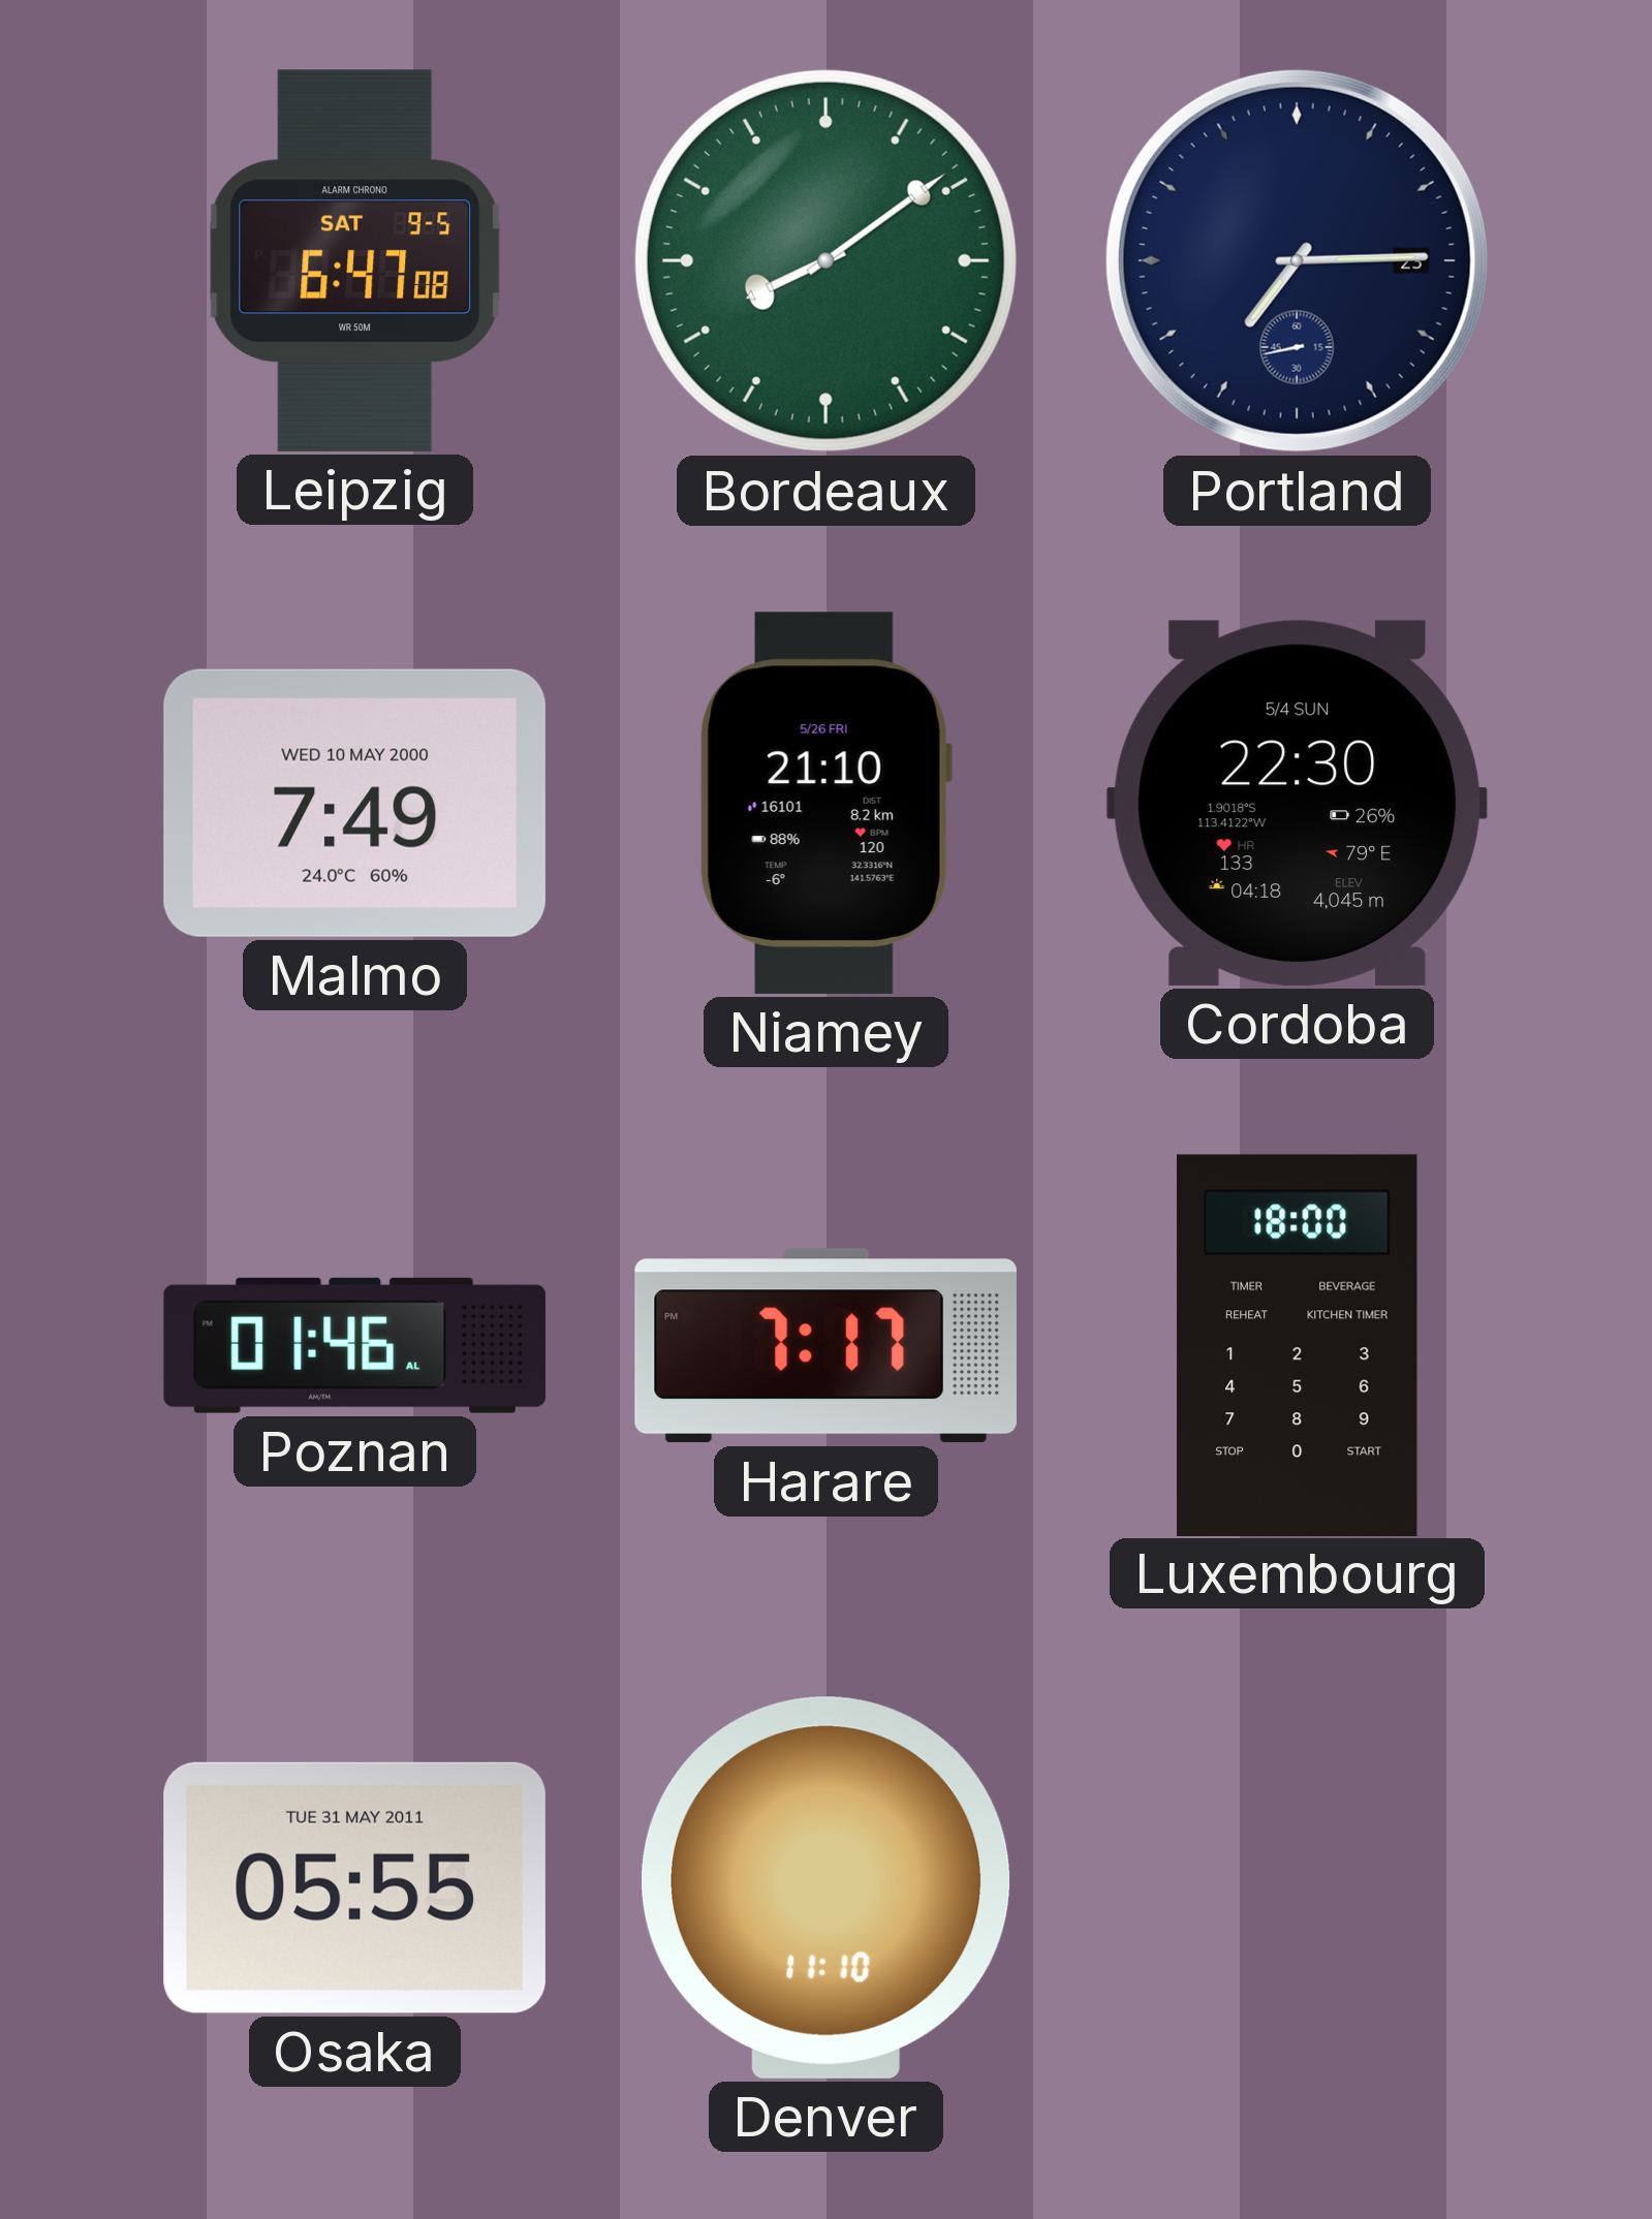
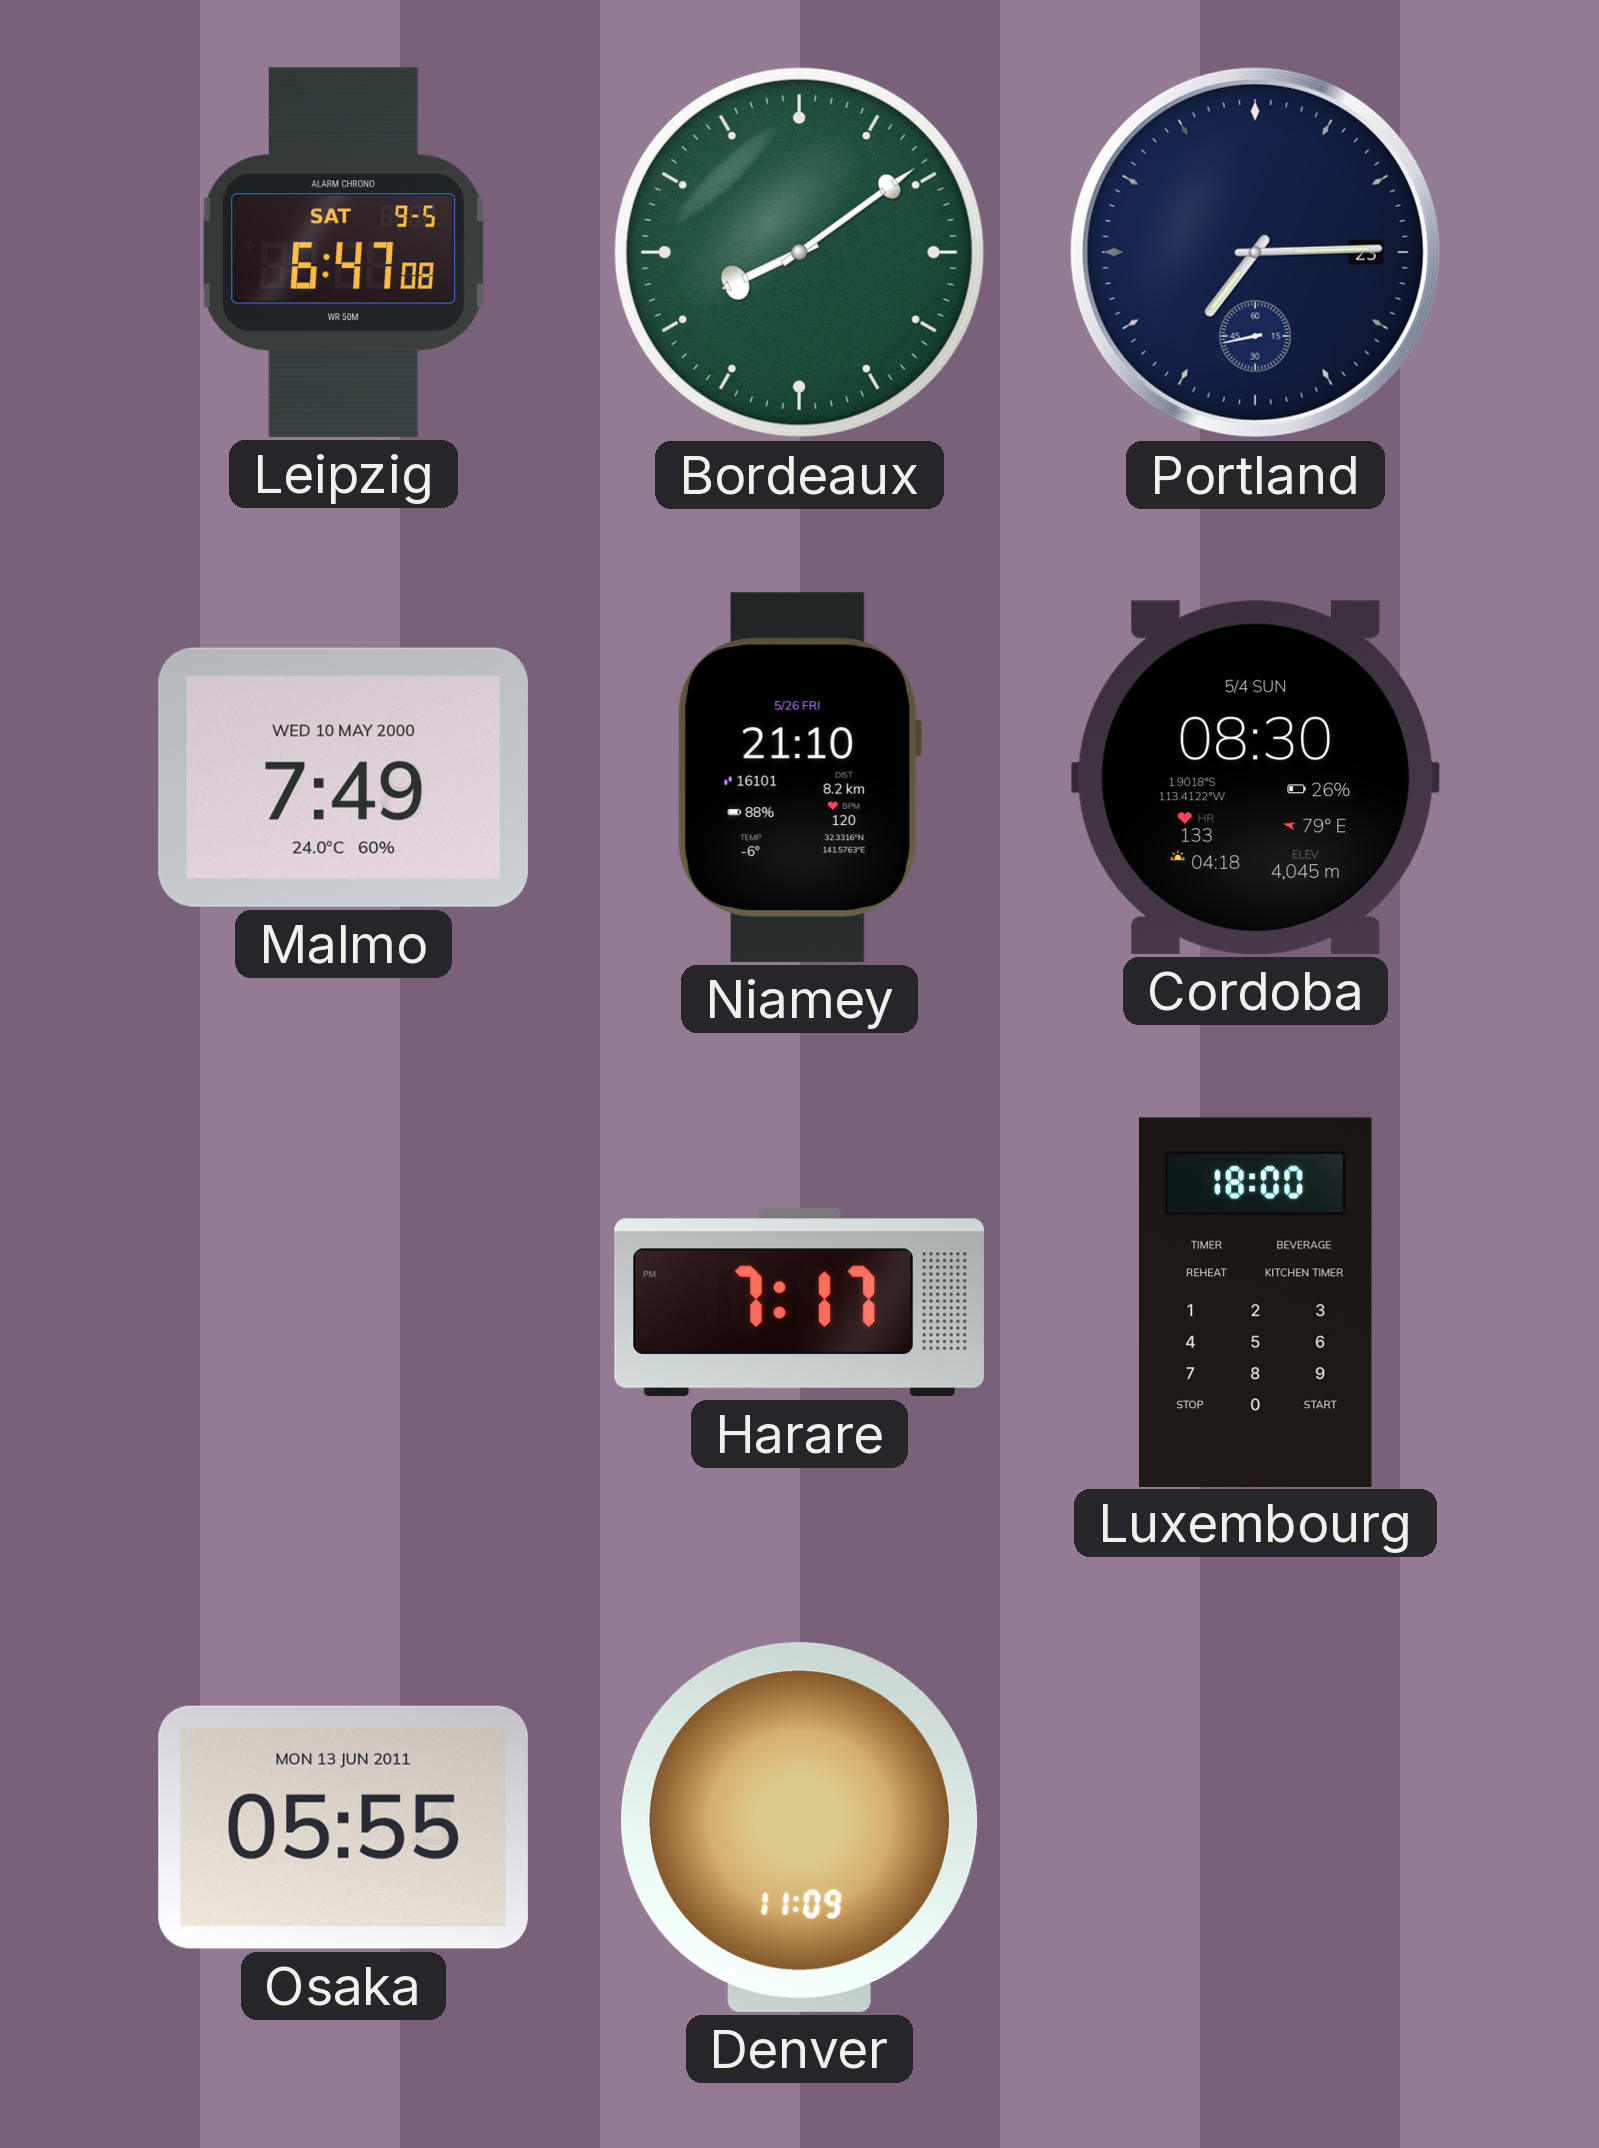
Cordoba: 22:30 -> 08:30
Poznan: 01:46 -> none
Osaka date: TUE 31 MAY 2011 -> MON 13 JUN 2011
Denver: 11:10 -> 11:09
